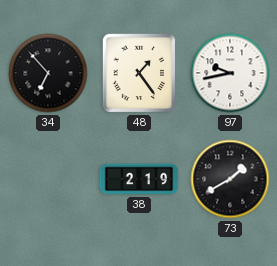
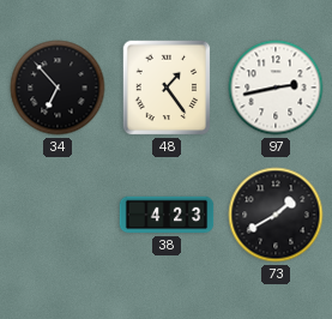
97: 9:43 -> 2:43
38: 2:19 -> 4:23
